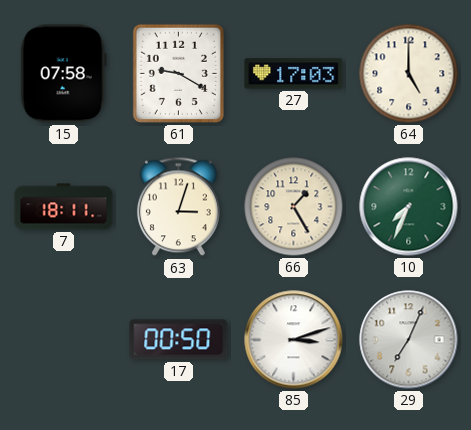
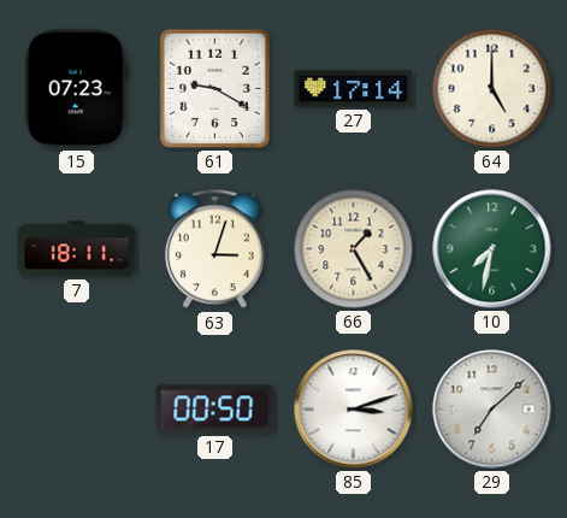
15: 07:58 -> 07:23
27: 17:03 -> 17:14
10: 7:34 -> 7:32
29: 7:04 -> 7:08
